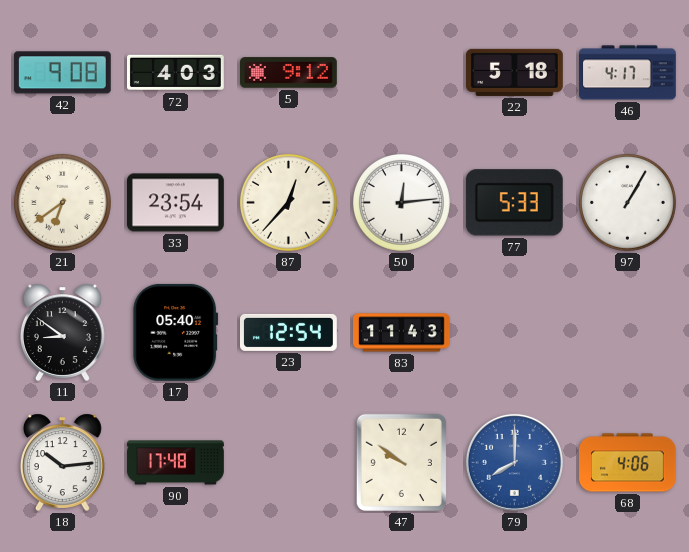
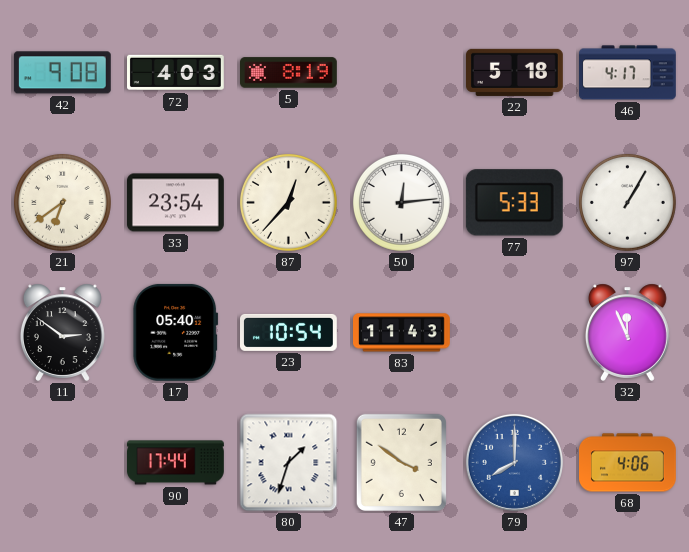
5: 9:12 -> 8:19
11: 8:51 -> 2:51
23: 12:54 -> 10:54
32: none -> 11:56
18: 10:14 -> none
90: 17:48 -> 17:44
80: none -> 1:33
47: 9:51 -> 3:51
